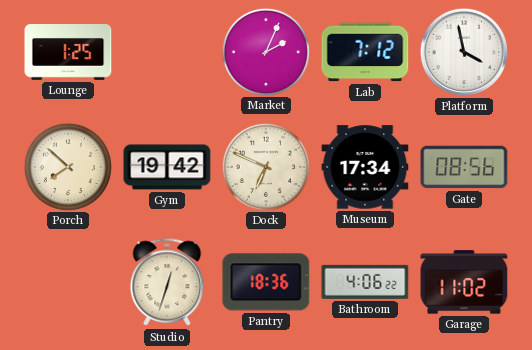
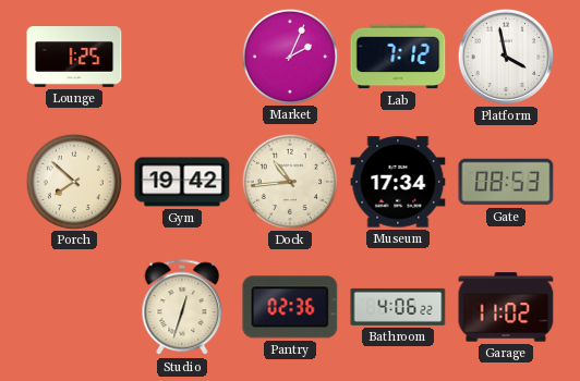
Dock: 6:49 -> 10:44
Gate: 08:56 -> 08:53
Pantry: 18:36 -> 02:36
